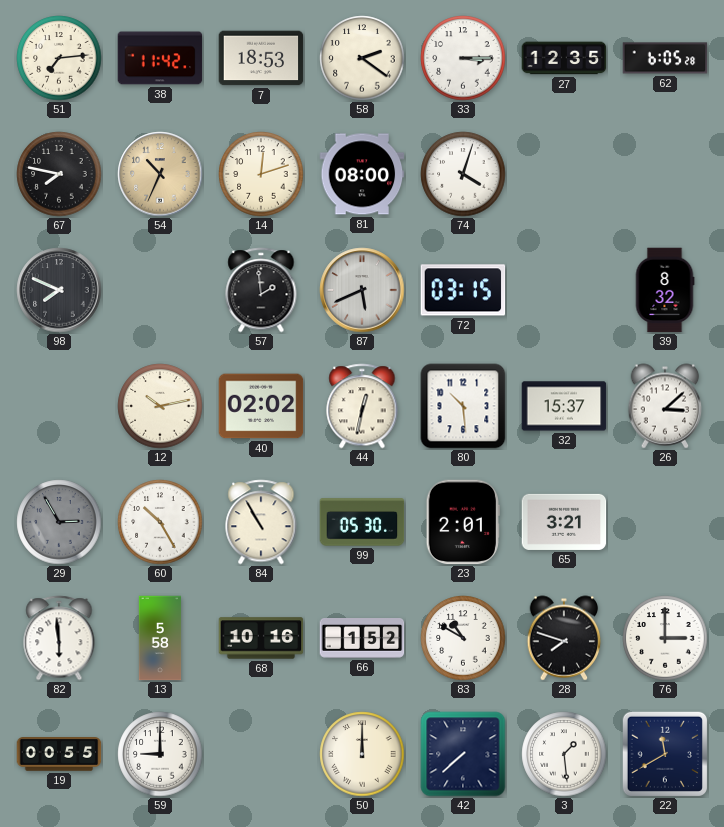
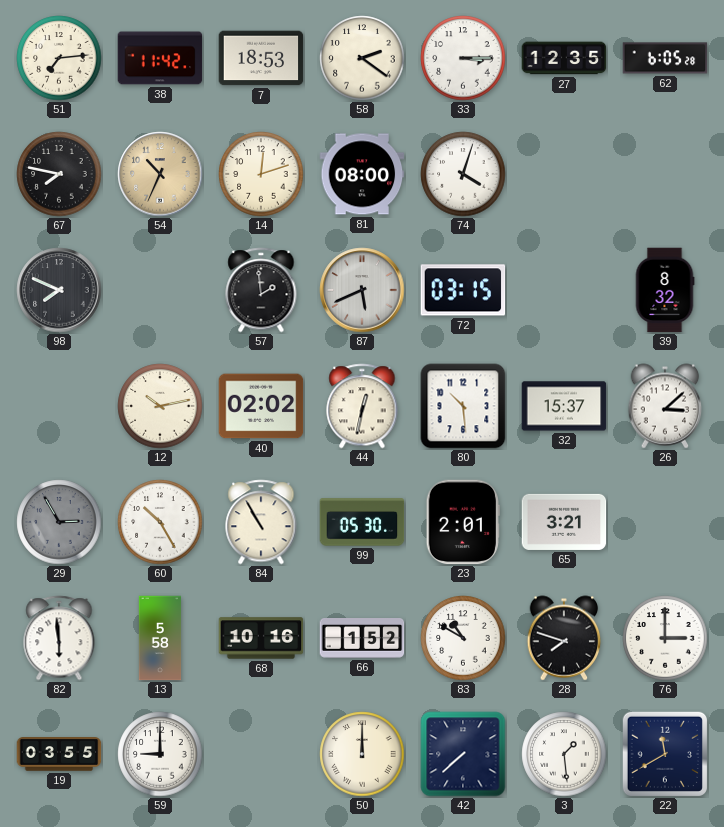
19: 00:55 -> 03:55
